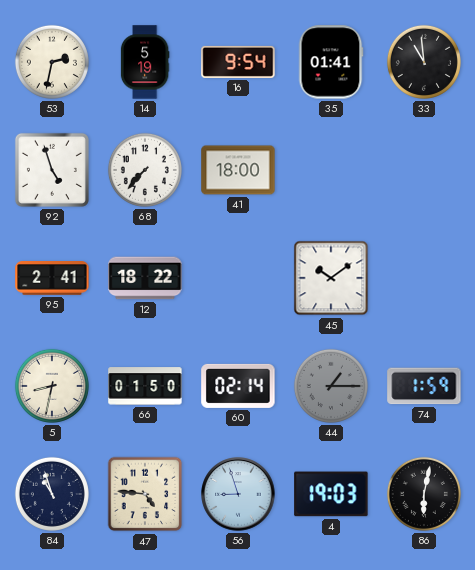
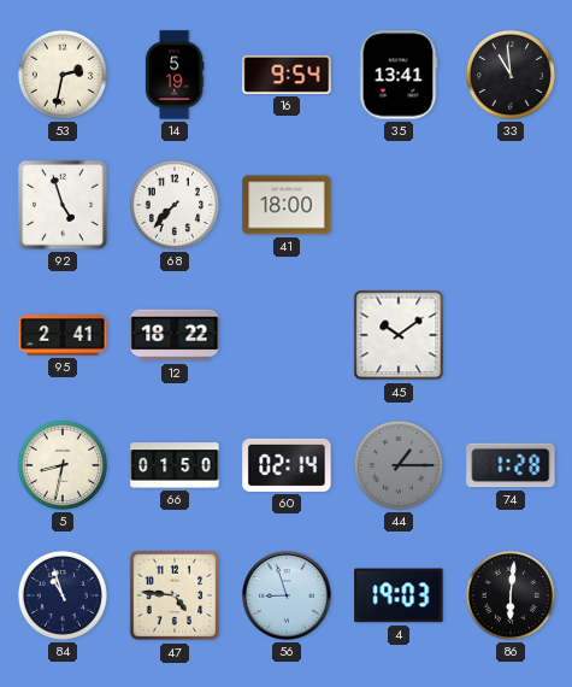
35: 01:41 -> 13:41
74: 1:59 -> 1:28
86: 6:02 -> 6:01
